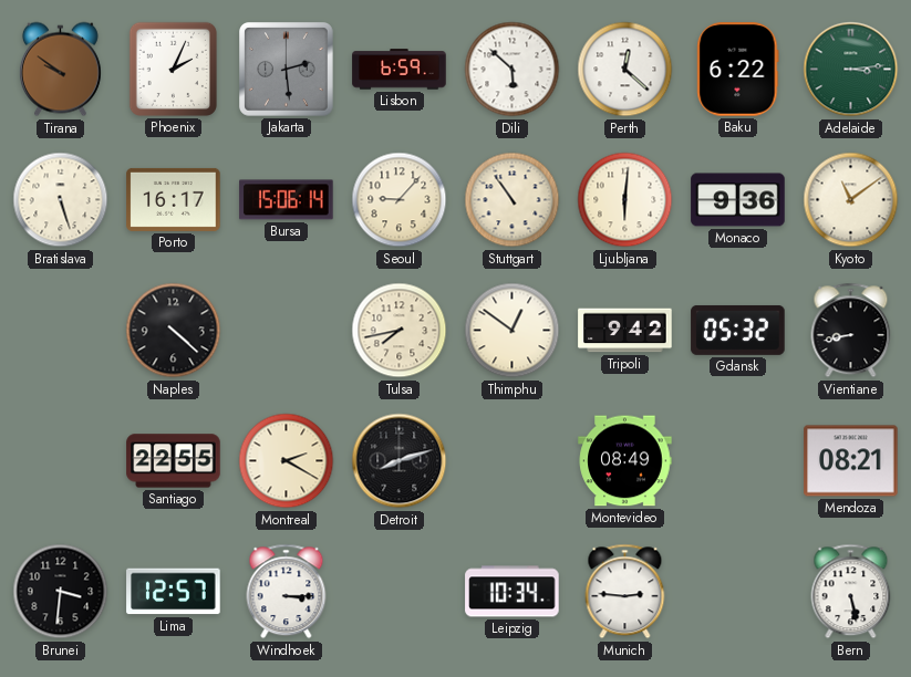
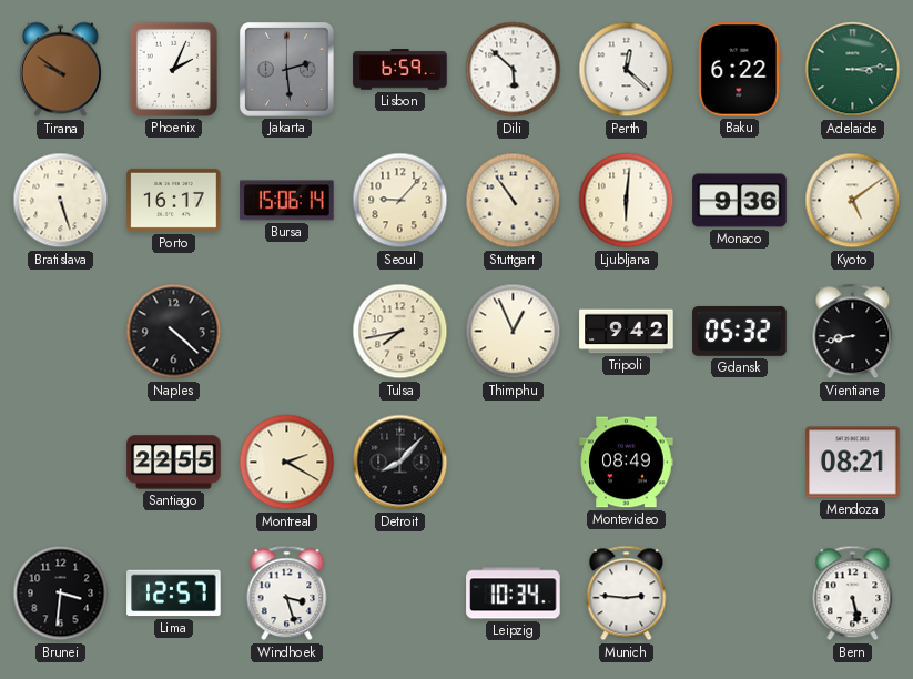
Kyoto: 11:09 -> 5:09
Thimphu: 12:51 -> 12:56
Detroit: 8:12 -> 8:07
Windhoek: 3:15 -> 3:27
